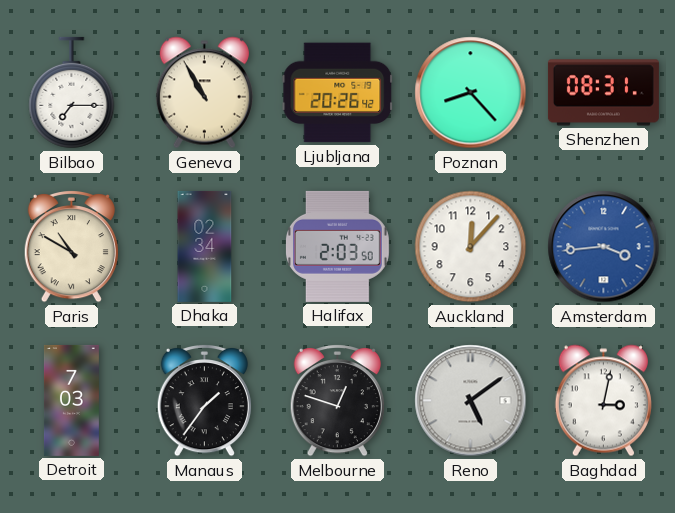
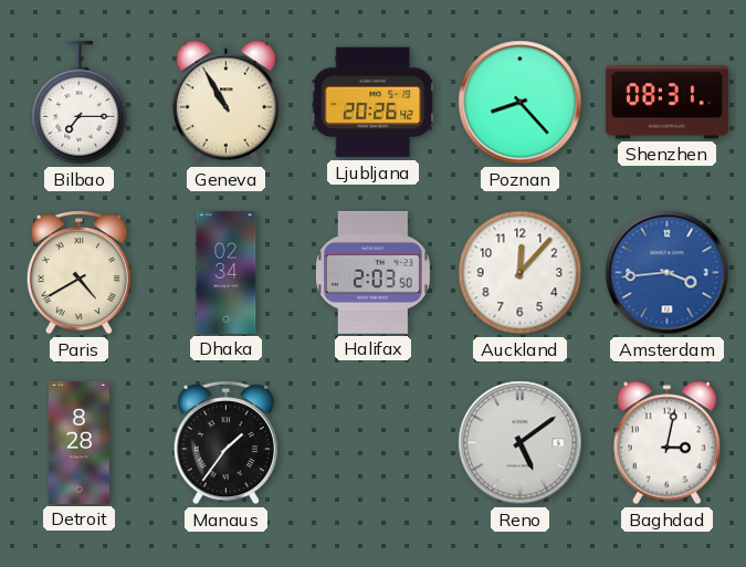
Paris: 10:50 -> 4:40
Detroit: 7:03 -> 8:28
Melbourne: 12:48 -> none
